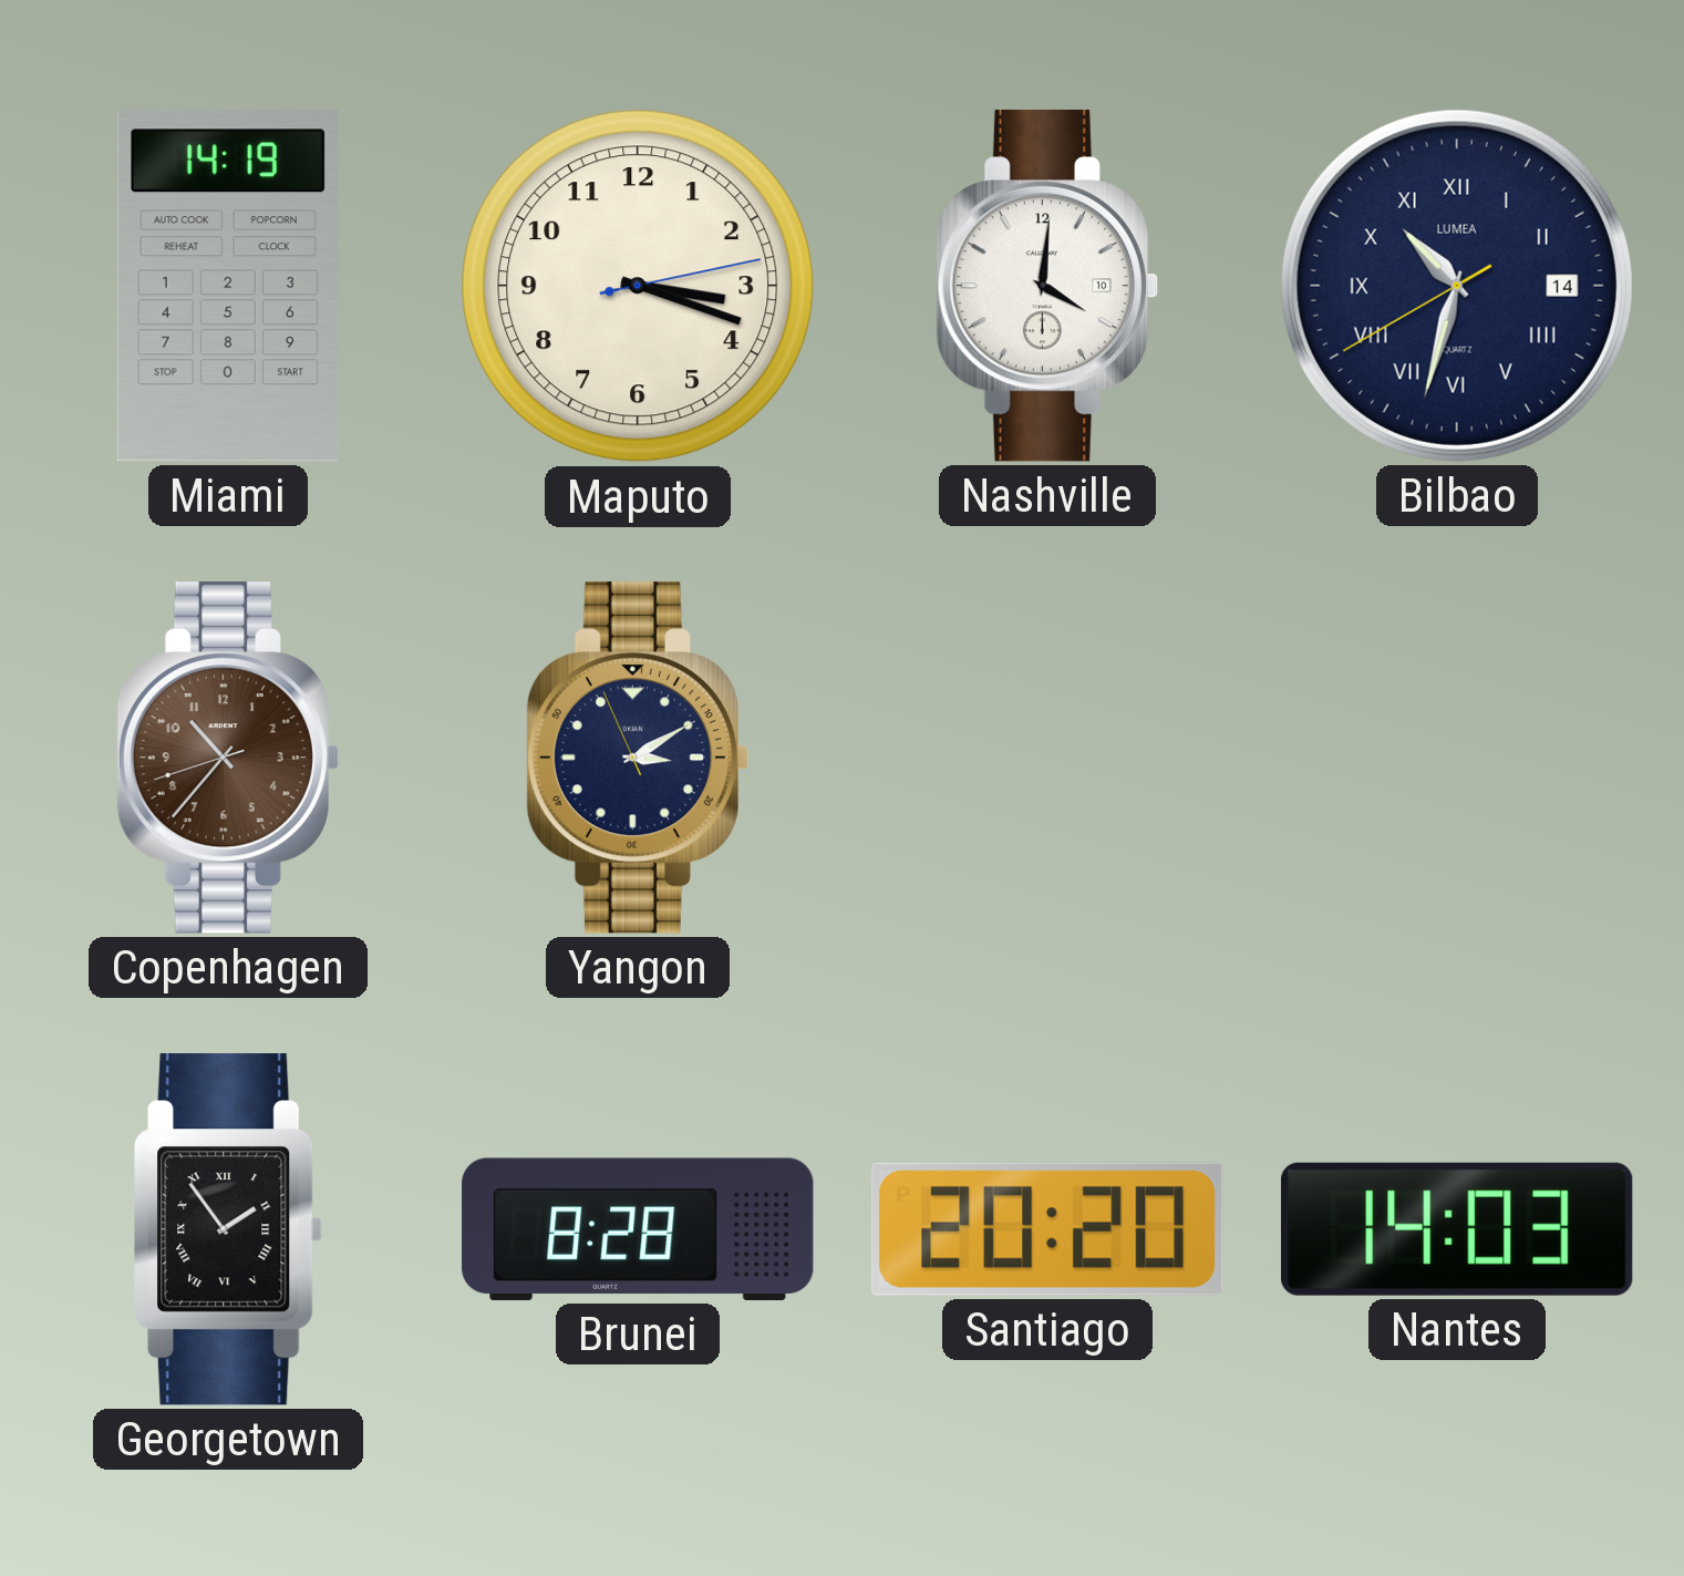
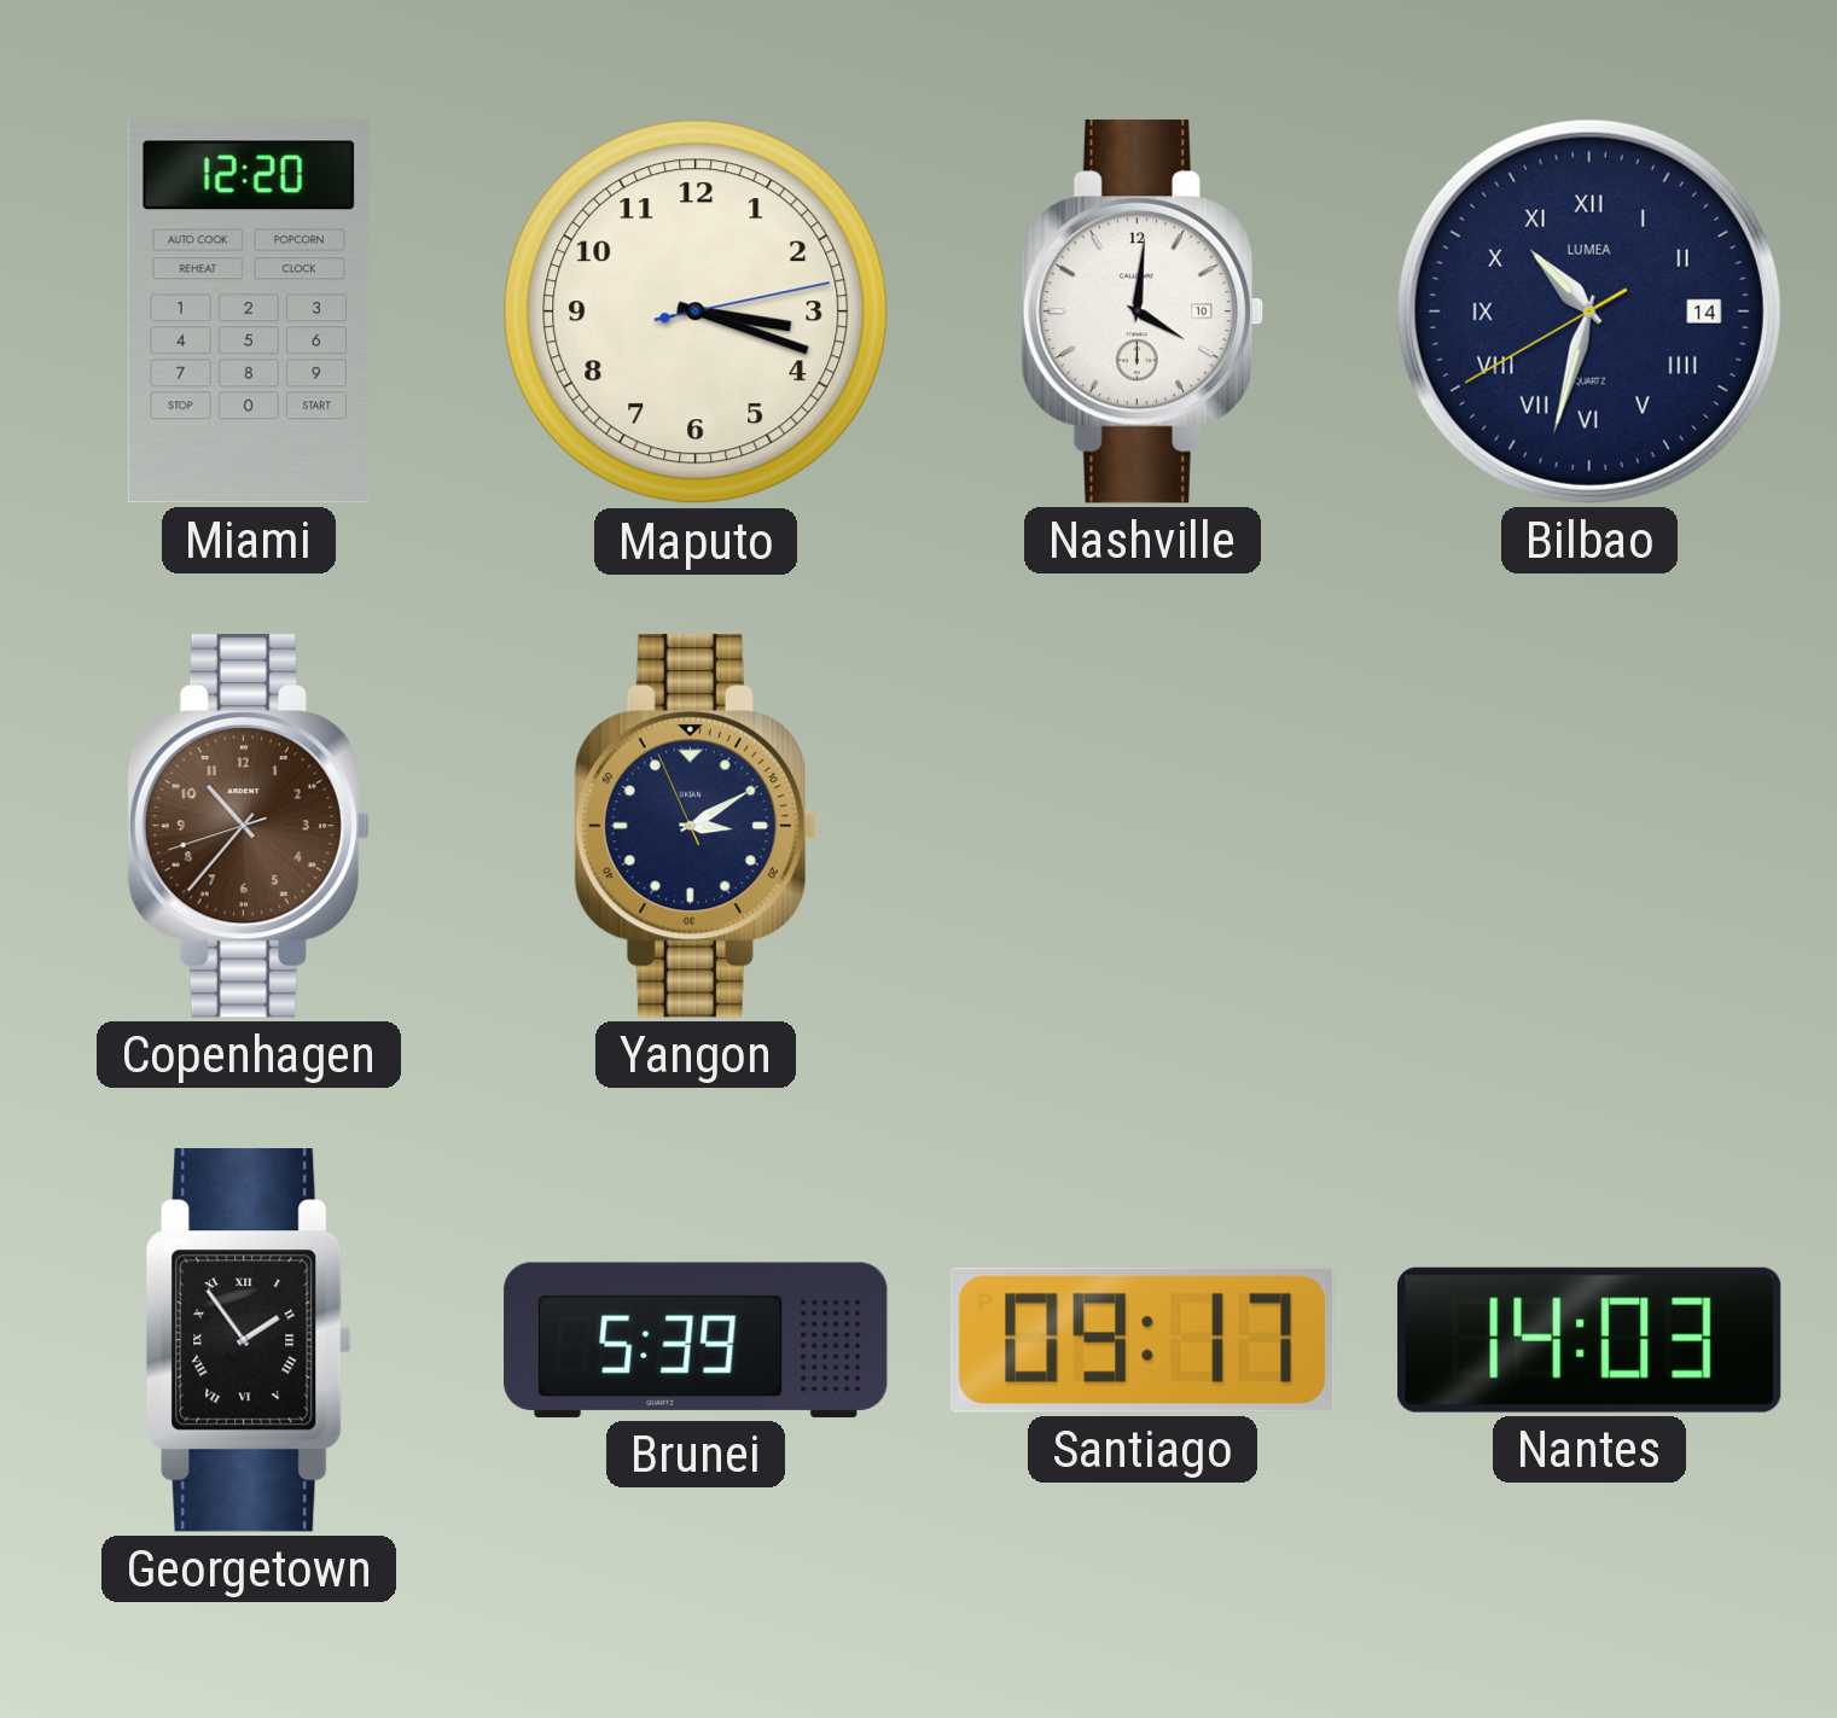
Miami: 14:19 -> 12:20
Brunei: 8:28 -> 5:39
Santiago: 20:20 -> 09:17
